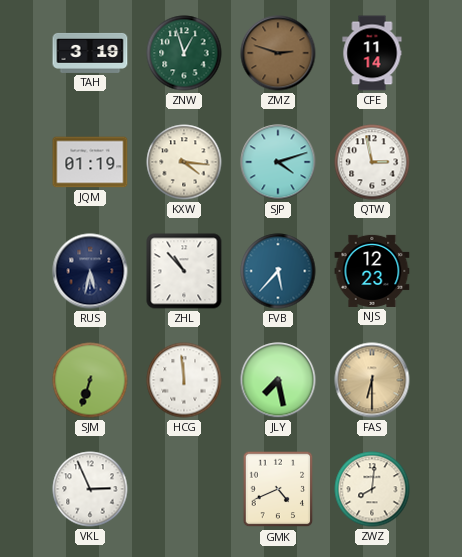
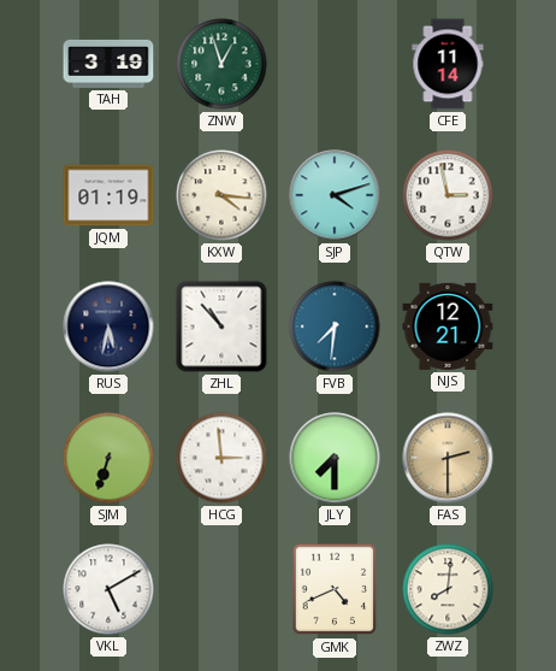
ZMZ: 2:48 -> none
FVB: 5:37 -> 7:31
NJS: 12:23 -> 12:21
HCG: 11:59 -> 2:59
JLY: 7:28 -> 7:30
FAS: 6:30 -> 2:30
VKL: 2:56 -> 5:10
